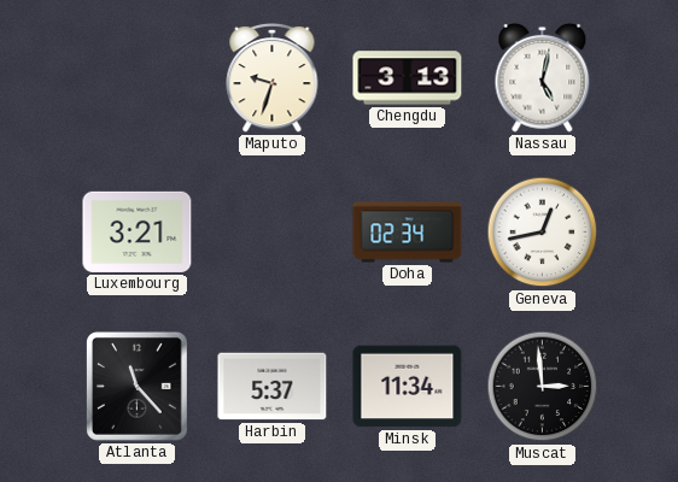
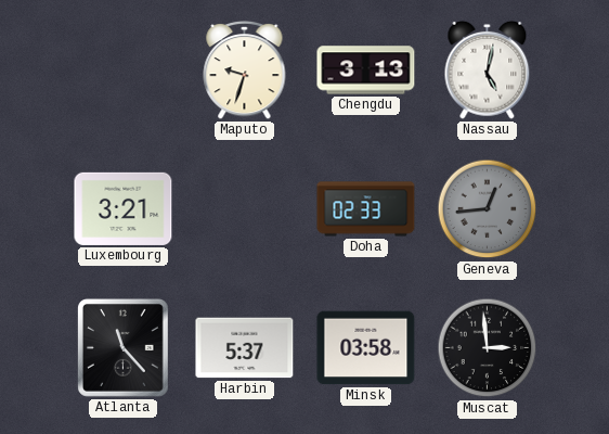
Doha: 02:34 -> 02:33
Geneva: 12:43 -> 12:44
Geneva dial: white -> grey
Minsk: 11:34 -> 03:58
